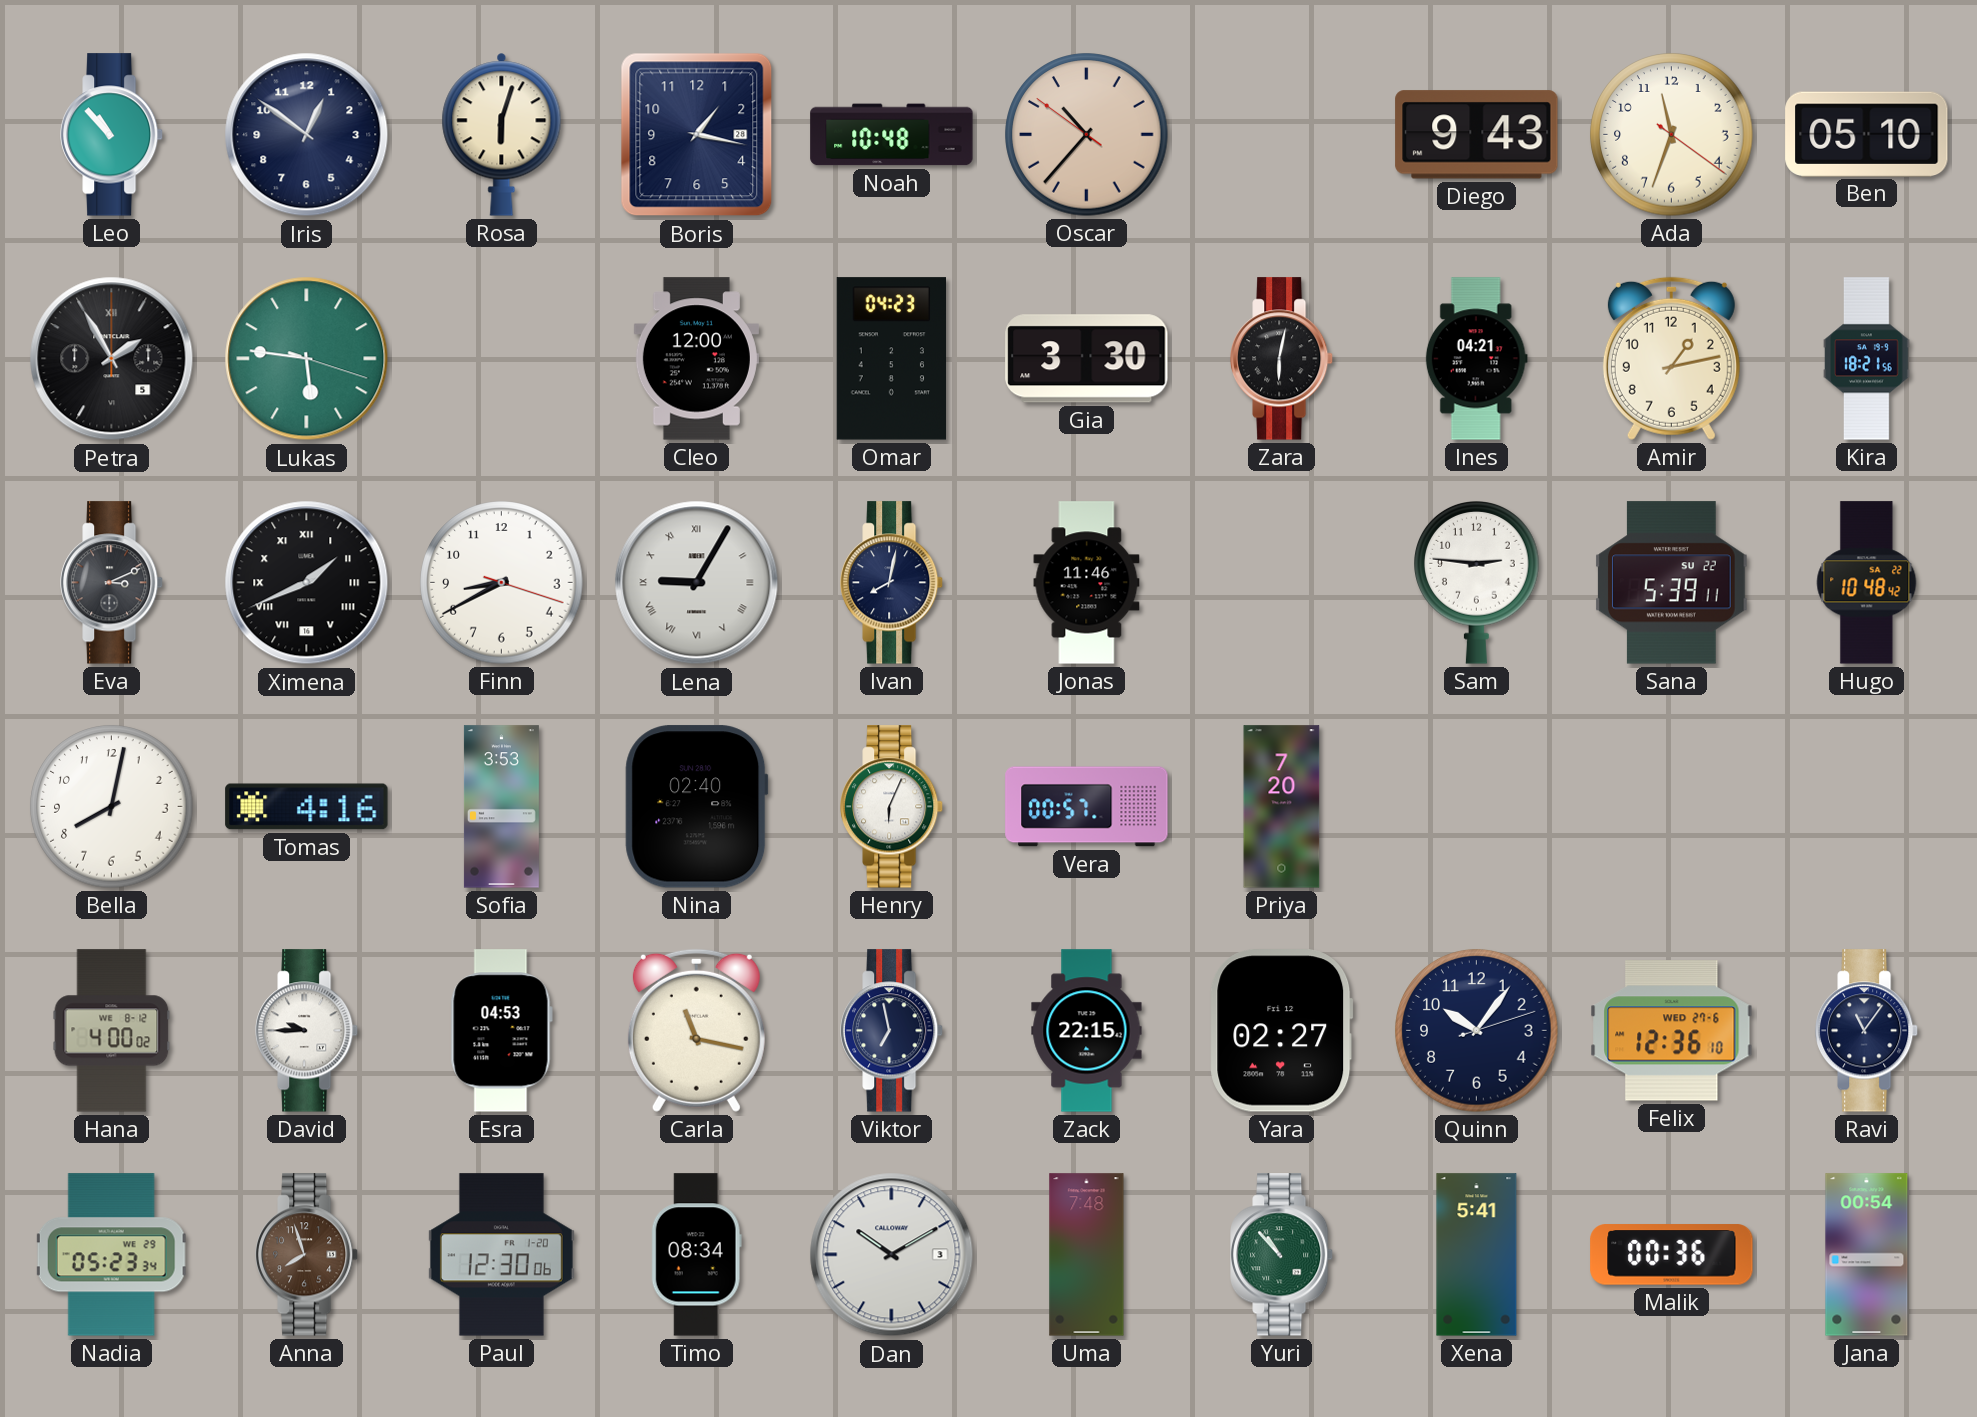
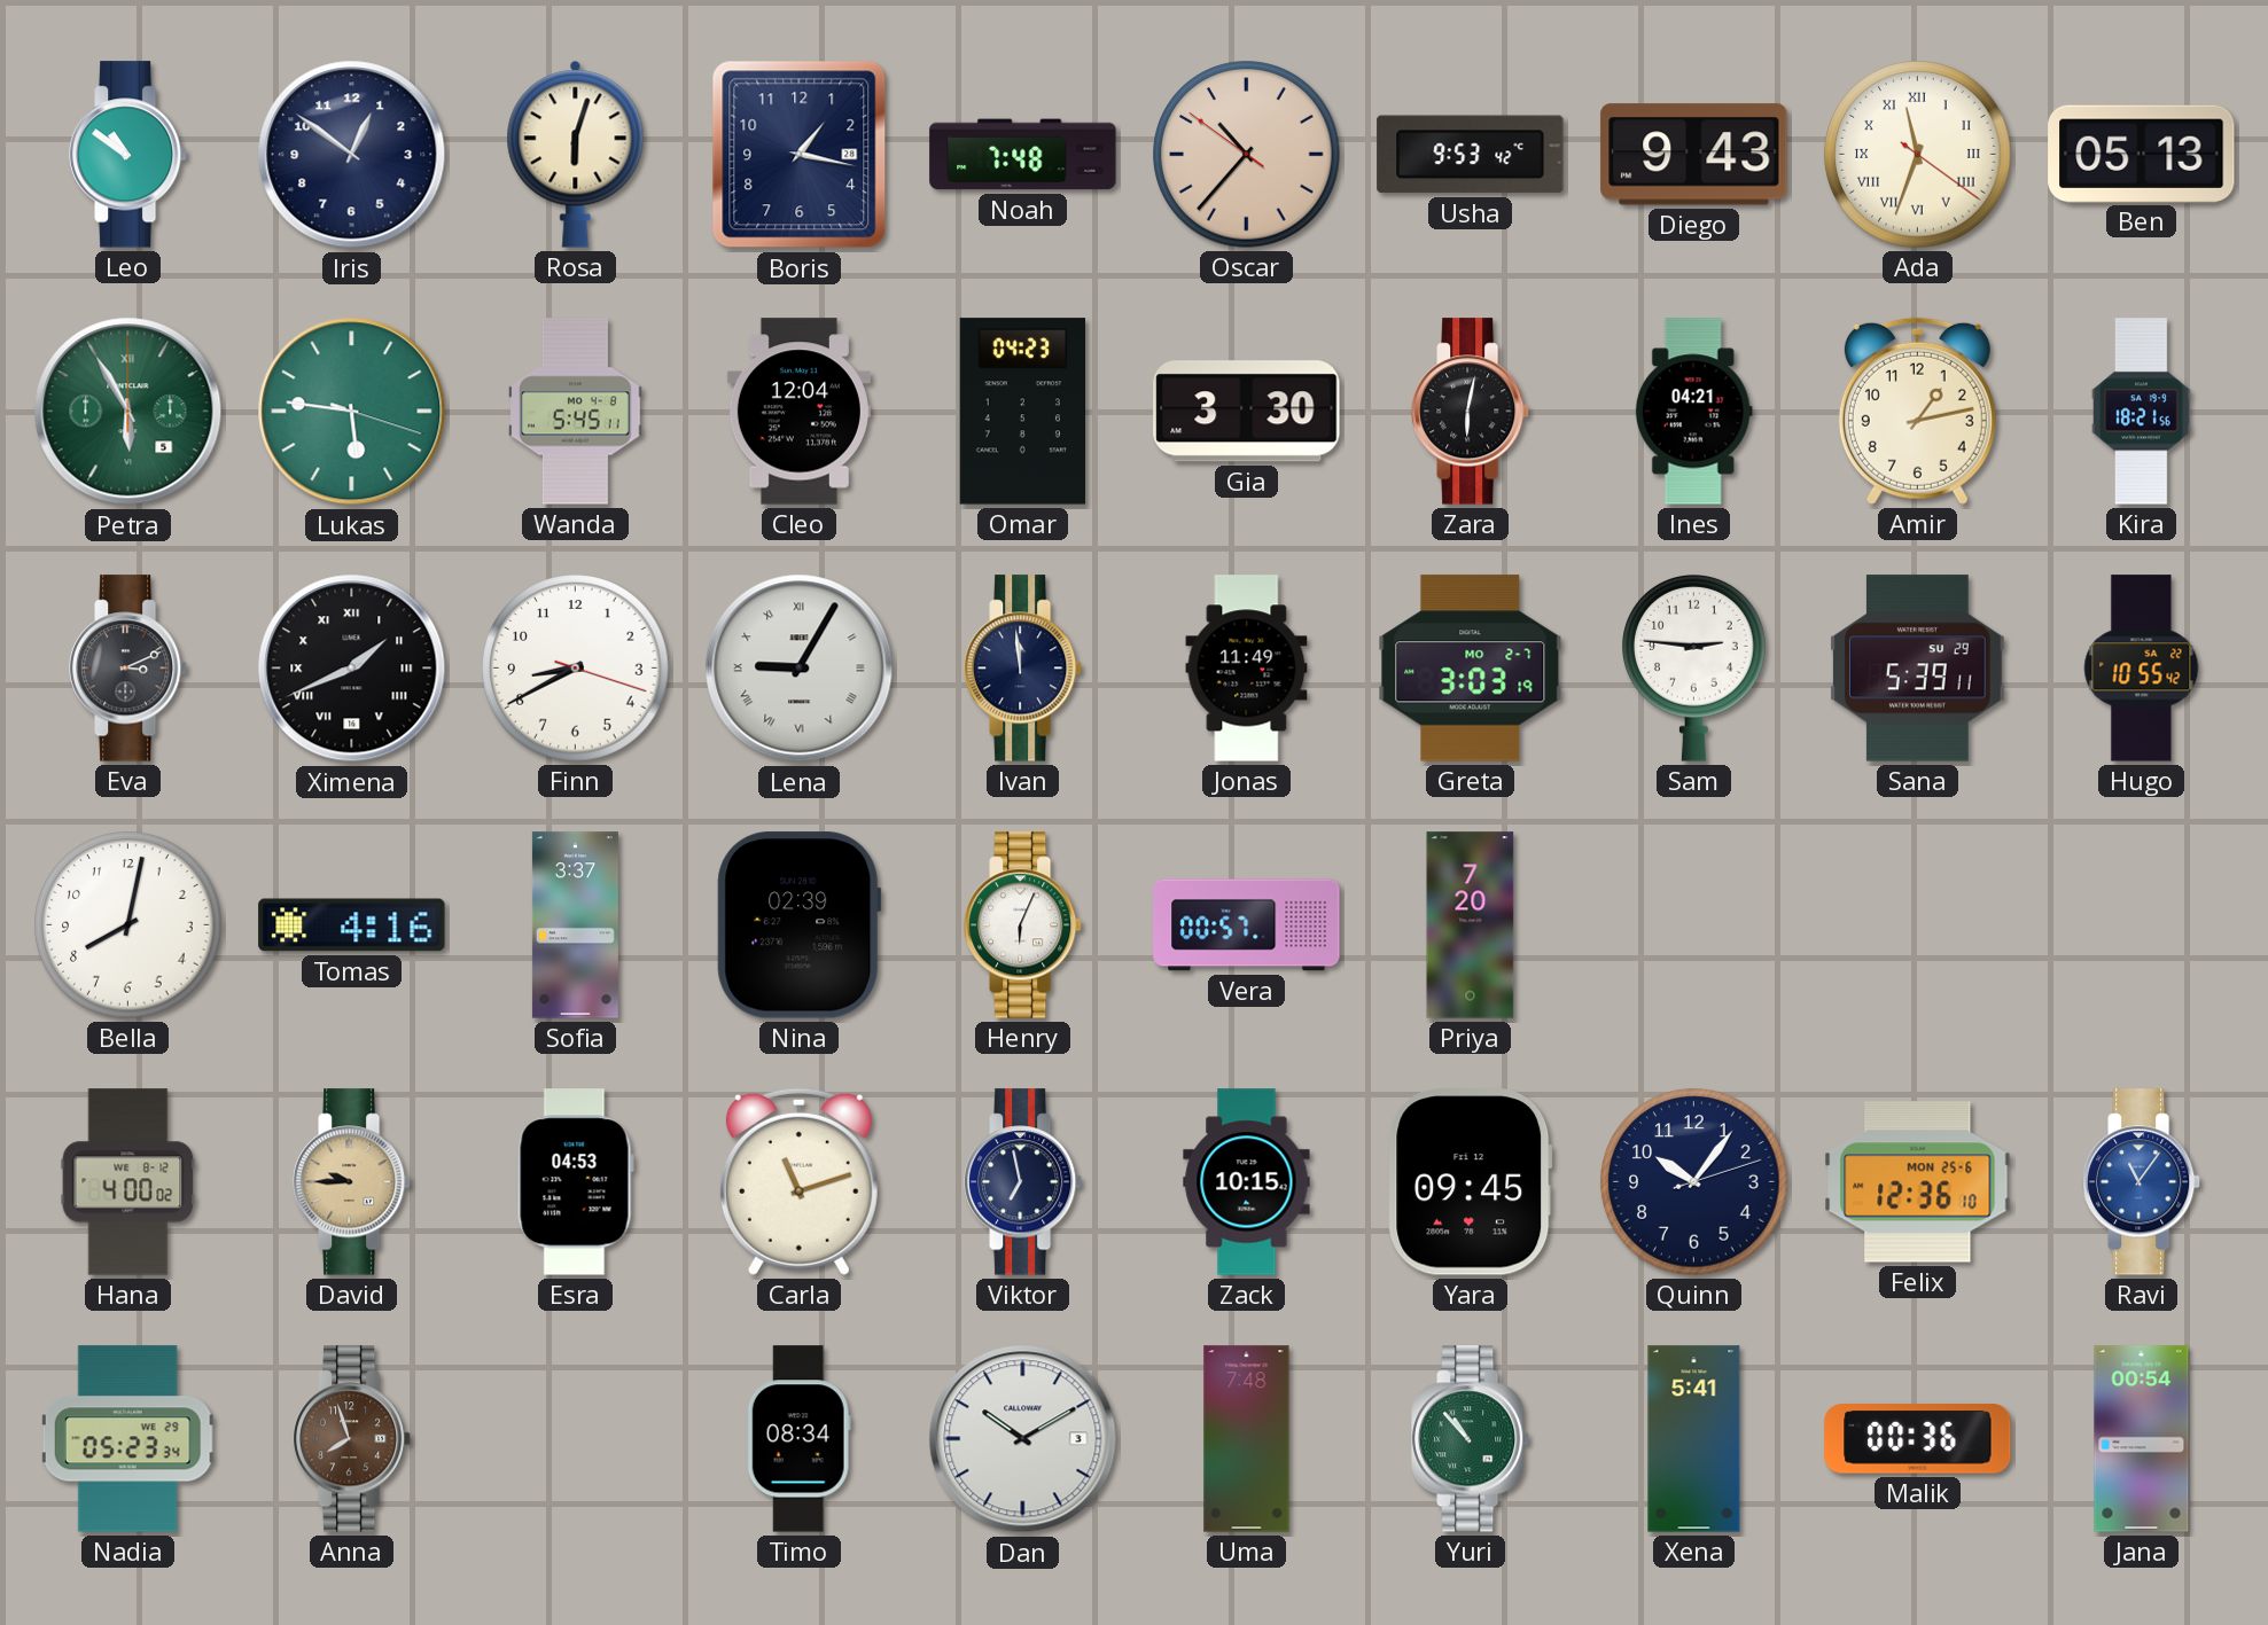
Leo: 10:53 -> 10:51
Noah: 10:48 -> 7:48
Usha: none -> 9:53
Ada numerals: Arabic -> Roman
Ben: 05:10 -> 05:13
Petra: 1:55 -> 5:55
Petra dial: black -> green
Wanda: none -> 5:45
Cleo: 12:00 -> 12:04
Ivan: 8:02 -> 11:59
Jonas: 11:46 -> 11:49
Greta: none -> 3:03
Sana date: SU 22 -> SU 29
Hugo: 10:48 -> 10:55
Sofia: 3:53 -> 3:37
Nina: 02:40 -> 02:39
David dial: white -> champagne
Carla: 11:17 -> 11:12
Zack: 22:15 -> 10:15
Yara: 02:27 -> 09:45
Felix date: WED 27-6 -> MON 25-6
Ravi dial: navy -> blue
Paul: 12:30 -> none
